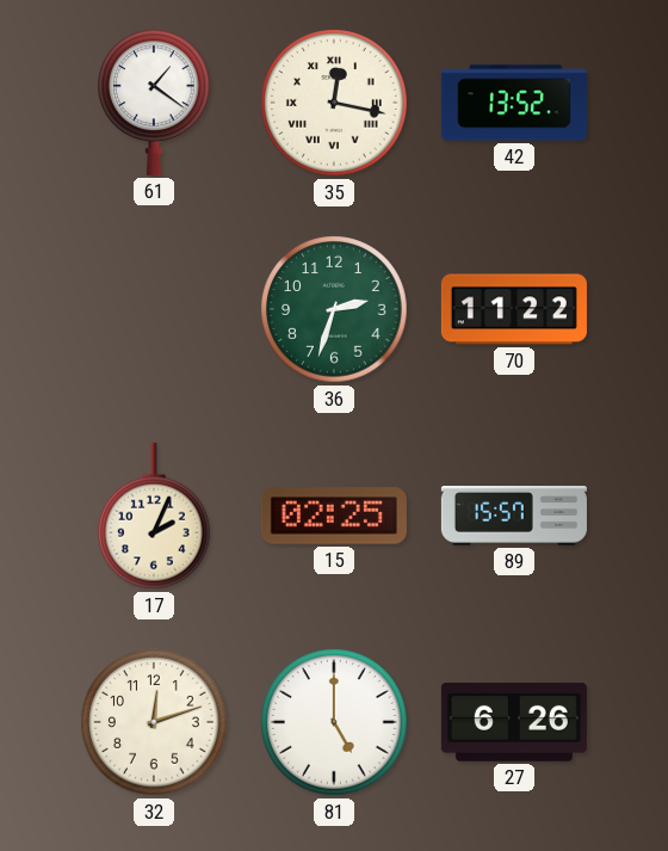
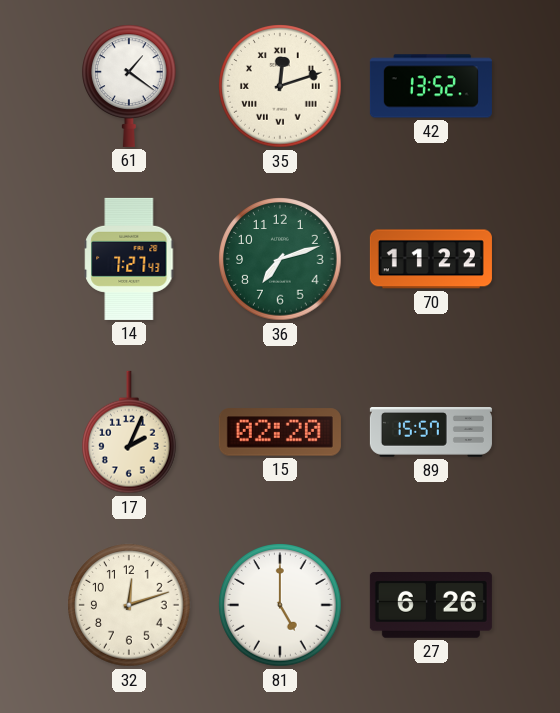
35: 12:17 -> 12:12
14: none -> 7:27
36: 2:33 -> 7:12
15: 02:25 -> 02:20
